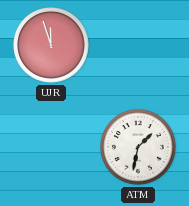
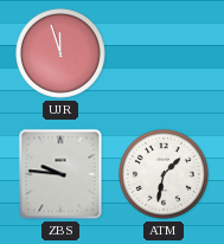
ZBS: none -> 9:46
